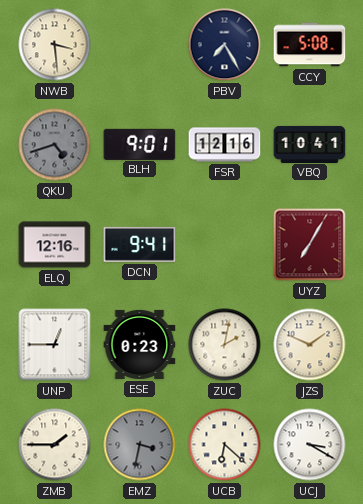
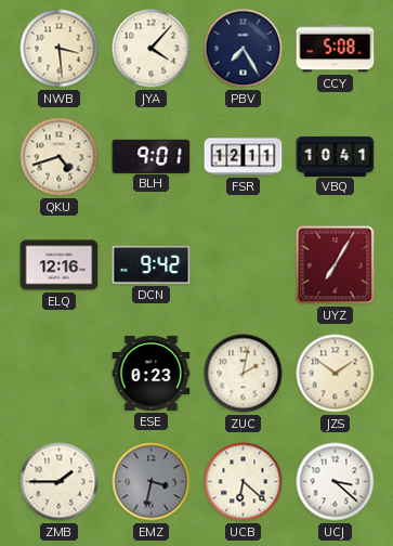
JYA: none -> 4:07
QKU dial: grey -> cream
FSR: 12:16 -> 12:11
DCN: 9:41 -> 9:42
UNP: 12:45 -> none
JZS: 1:49 -> 1:51
UCJ: 3:20 -> 3:22
